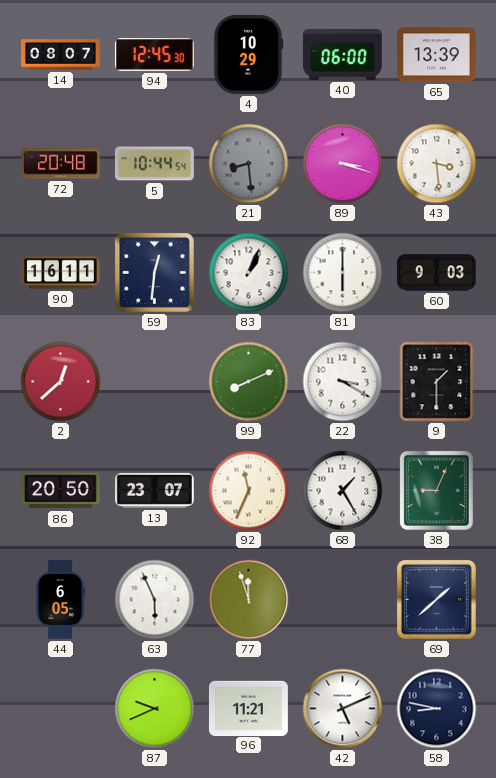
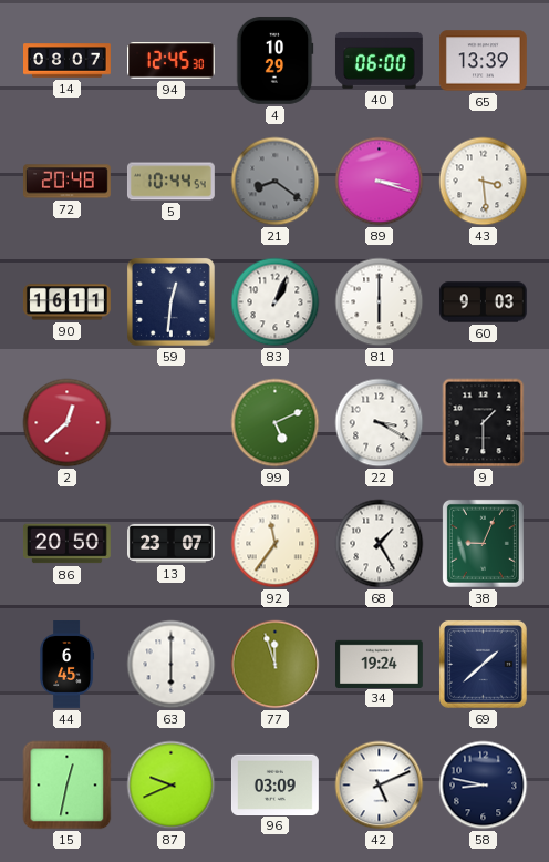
21: 8:29 -> 8:21
99: 8:11 -> 5:11
92: 11:34 -> 11:36
44: 6:05 -> 6:45
63: 5:56 -> 6:00
34: none -> 19:24
15: none -> 12:32
96: 11:21 -> 03:09
